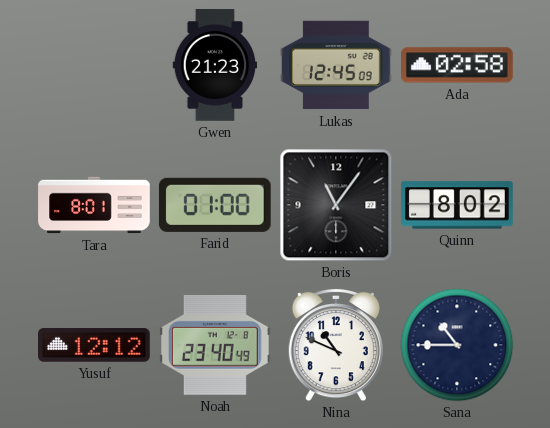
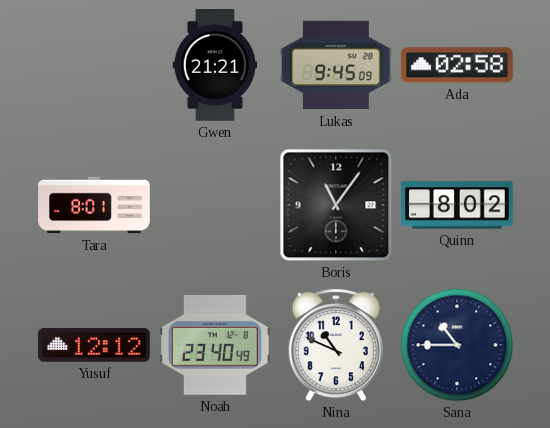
Gwen: 21:23 -> 21:21
Lukas: 12:45 -> 9:45
Farid: 01:00 -> none
